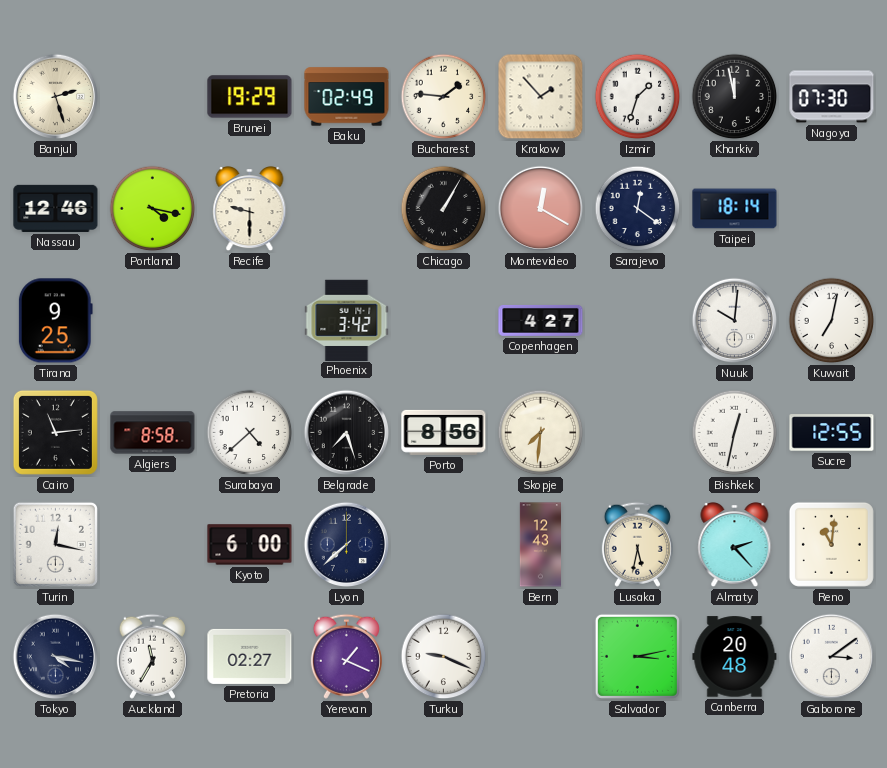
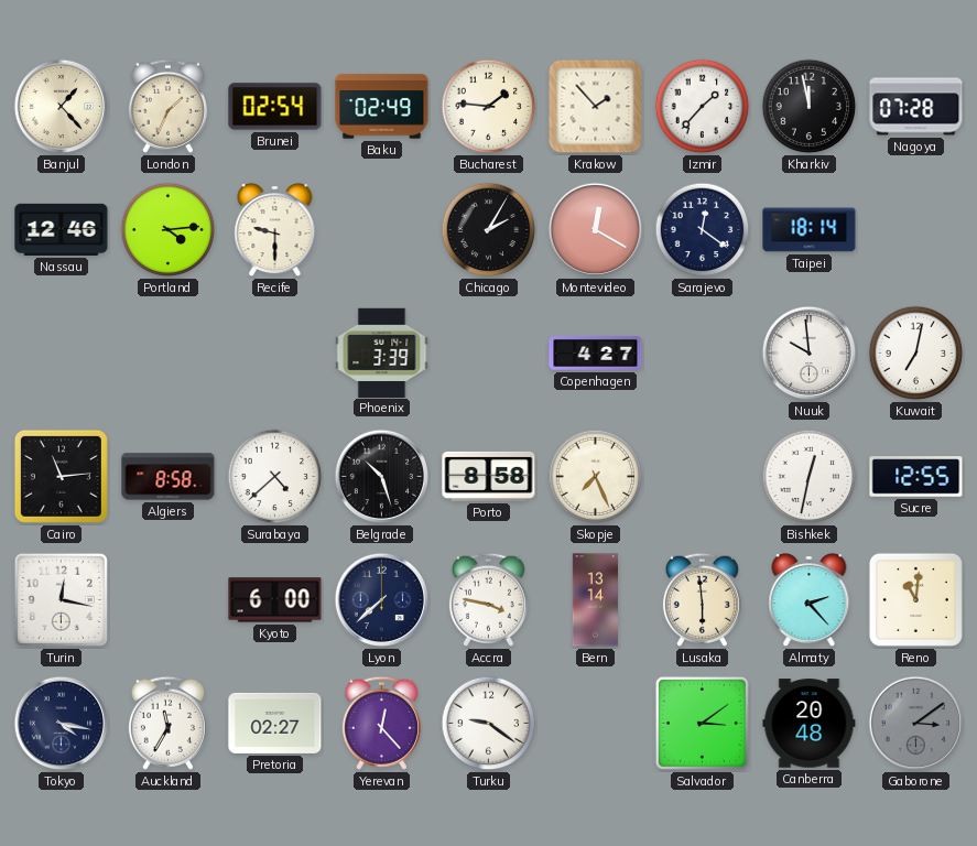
Banjul: 2:27 -> 1:23
London: none -> 1:34
Brunei: 19:29 -> 02:54
Izmir: 1:33 -> 1:37
Nagoya: 07:30 -> 07:28
Portland: 4:17 -> 4:14
Chicago: 1:05 -> 2:05
Tirana: 9:25 -> none
Phoenix: 3:42 -> 3:39
Nuuk: 10:01 -> 9:59
Belgrade: 7:27 -> 10:27
Porto: 8:56 -> 8:58
Skopje: 7:31 -> 7:26
Accra: none -> 3:47
Bern: 12:43 -> 13:14
Lusaka: 5:32 -> 5:59
Yerevan: 1:19 -> 12:23
Turku: 9:19 -> 9:21
Salvador: 3:13 -> 3:09
Gaborone dial: white -> grey
